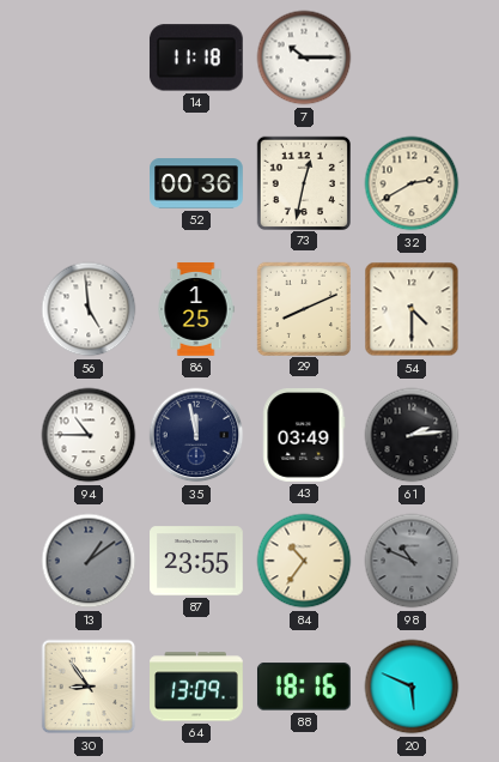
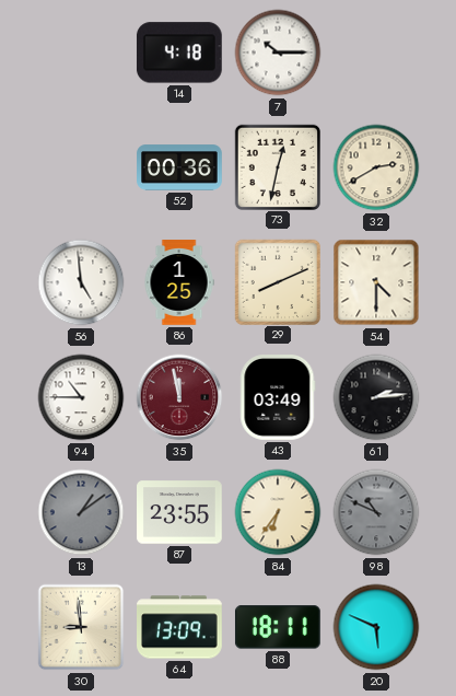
14: 11:18 -> 4:18
35 dial: navy -> burgundy
84: 10:36 -> 6:36
30: 8:54 -> 8:59
88: 18:16 -> 18:11
